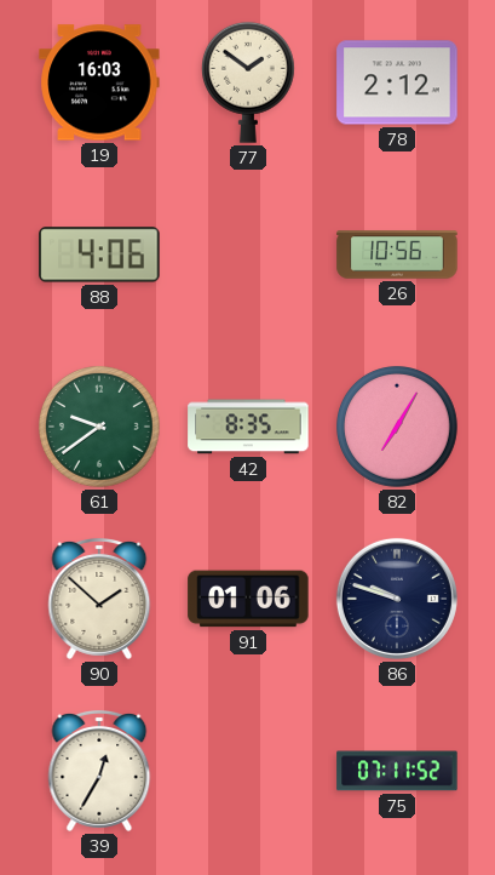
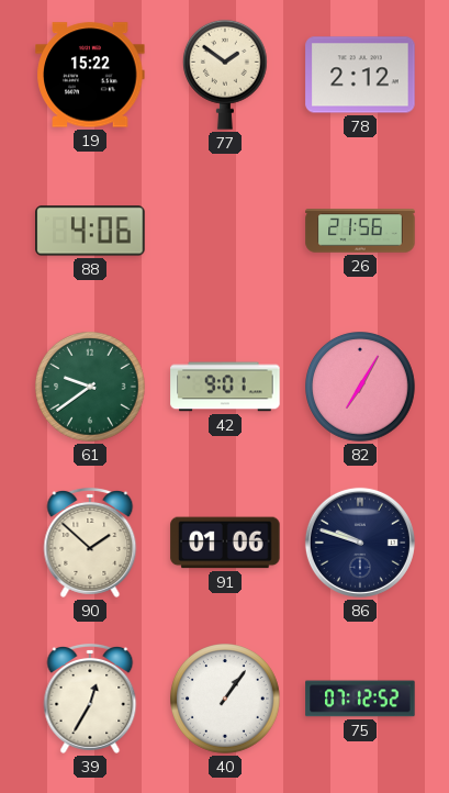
19: 16:03 -> 15:22
26: 10:56 -> 21:56
42: 8:35 -> 9:01
40: none -> 1:06
75: 07:11 -> 07:12
